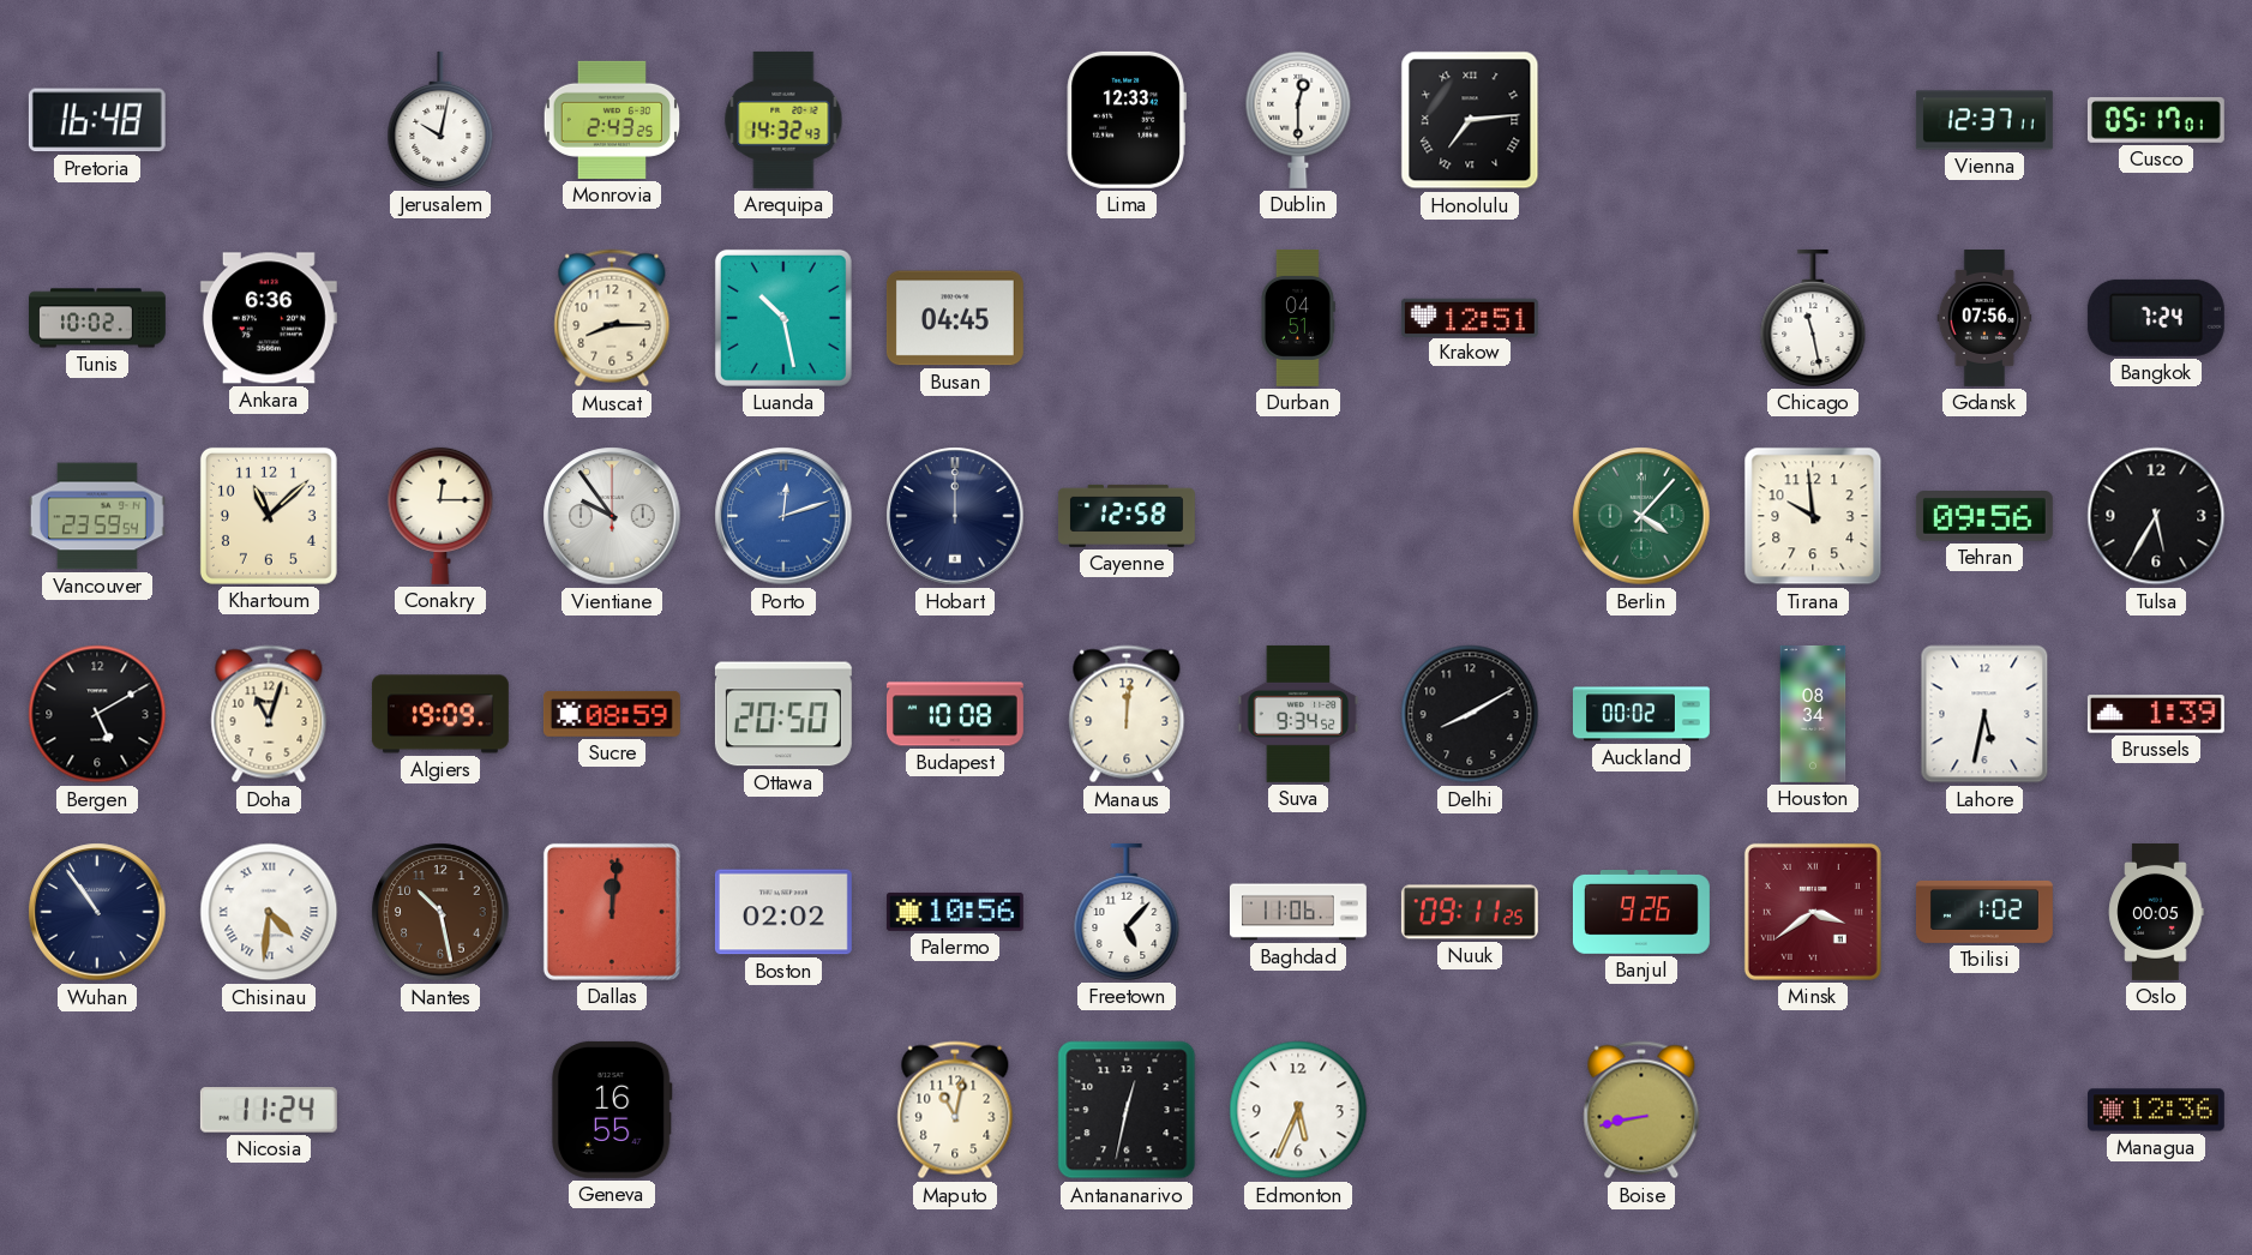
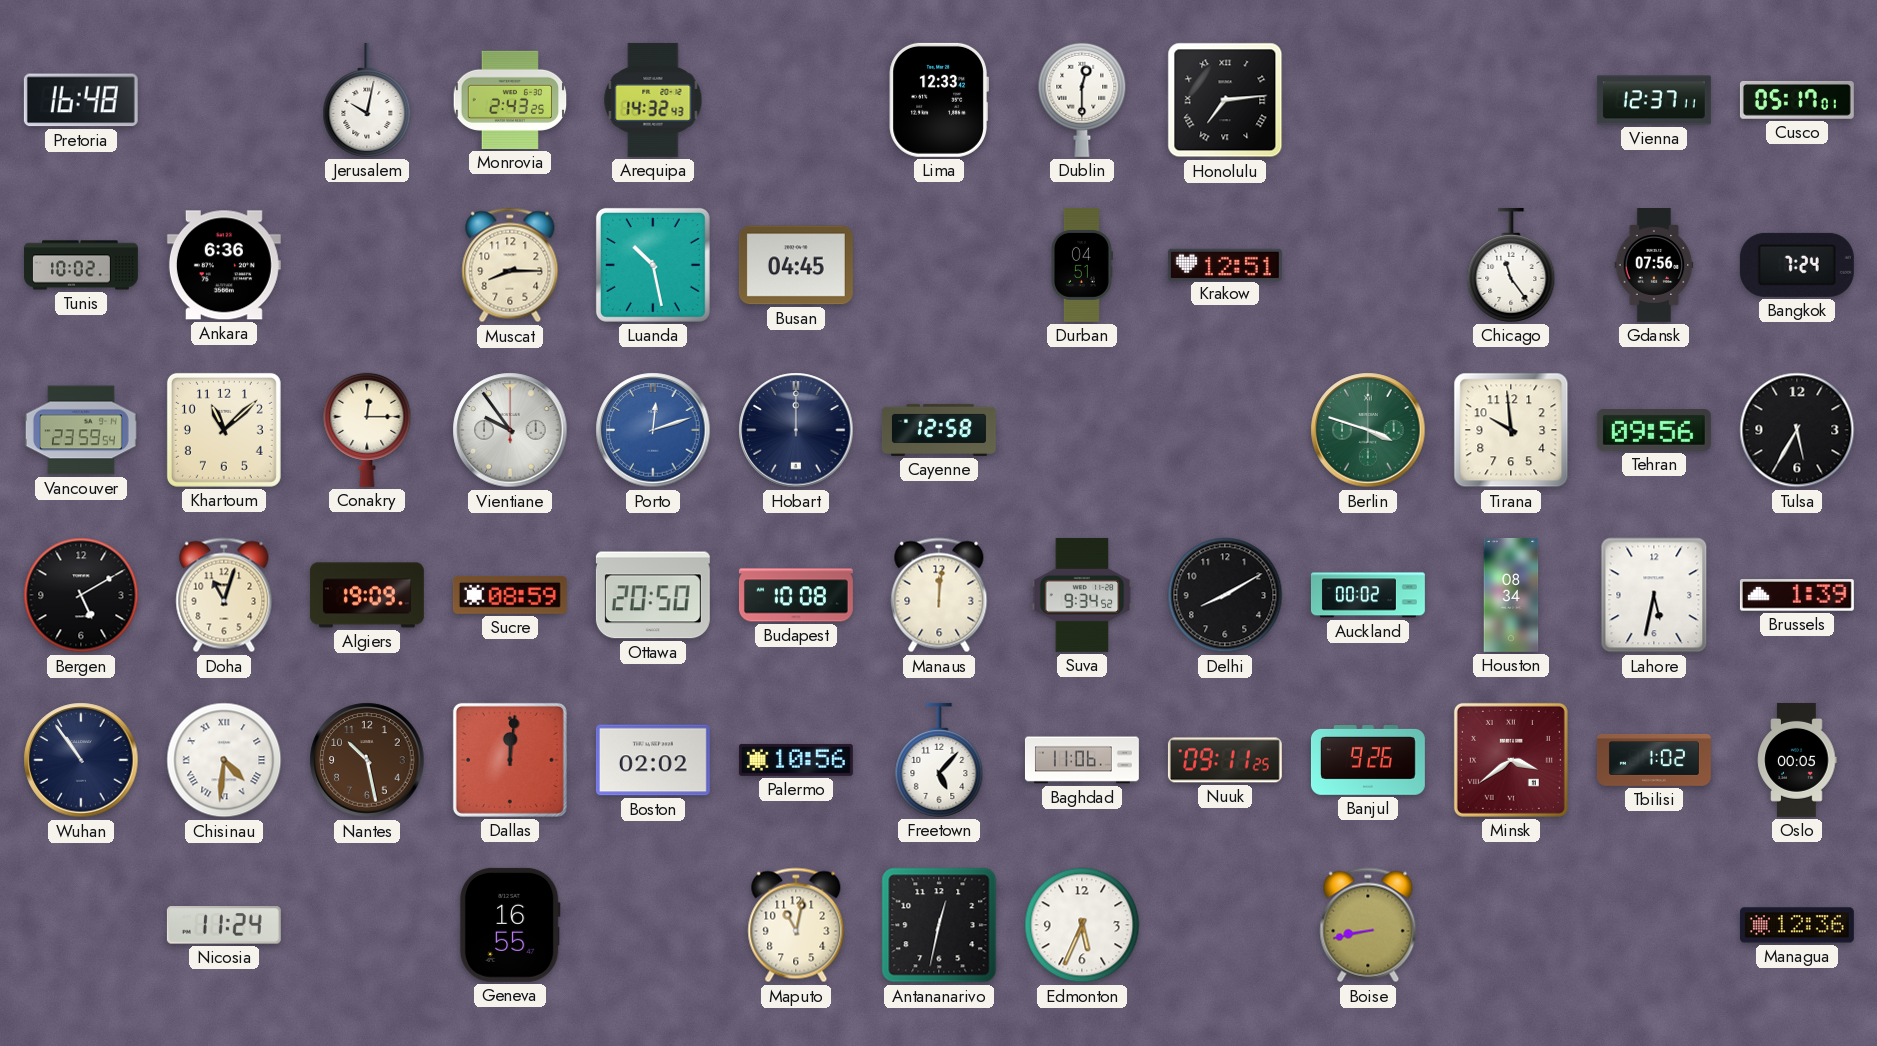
Chicago: 11:28 -> 11:24
Berlin: 4:07 -> 3:48
